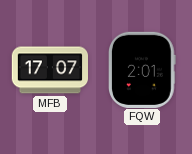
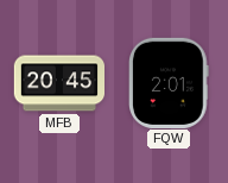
MFB: 17:07 -> 20:45
